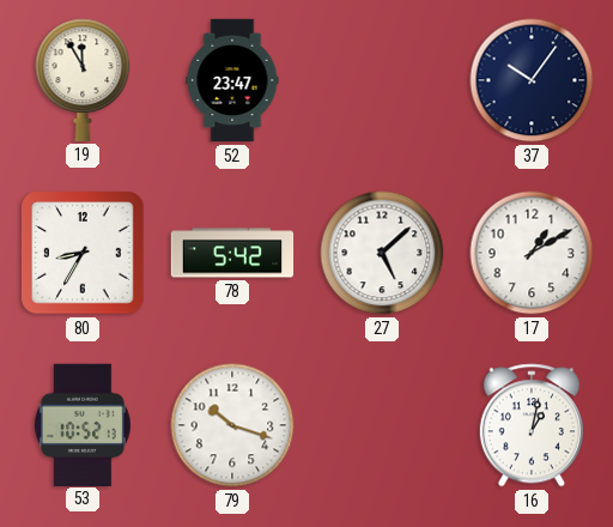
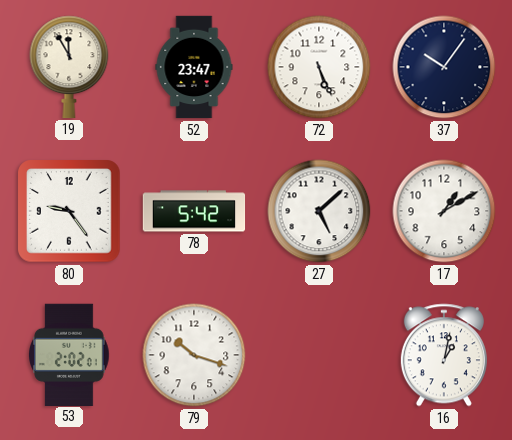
72: none -> 5:26
80: 8:35 -> 9:24
53: 10:52 -> 2:02
